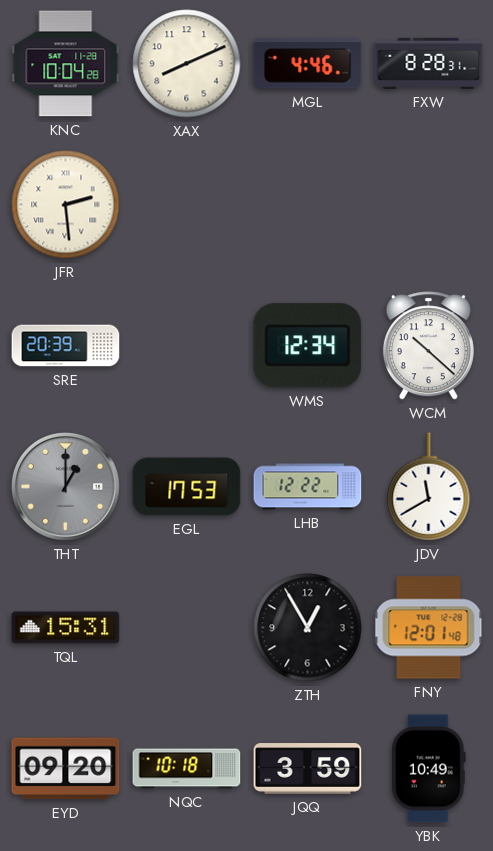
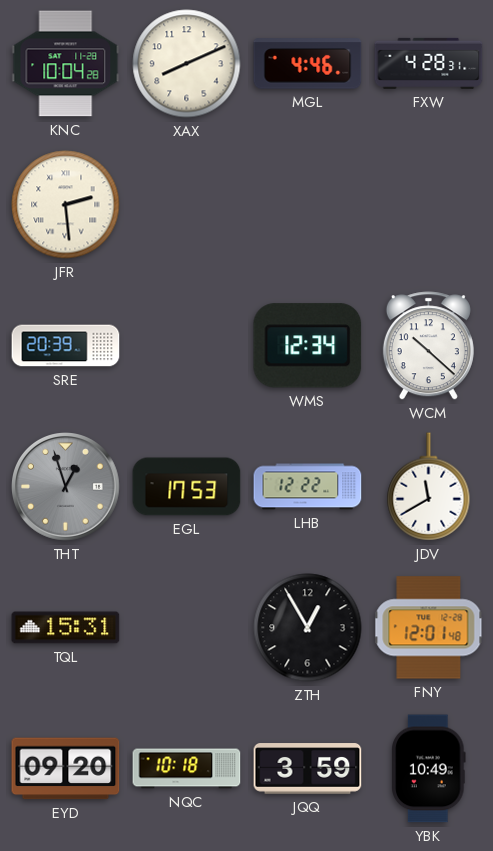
FXW: 8:28 -> 4:28
THT: 1:00 -> 12:57
